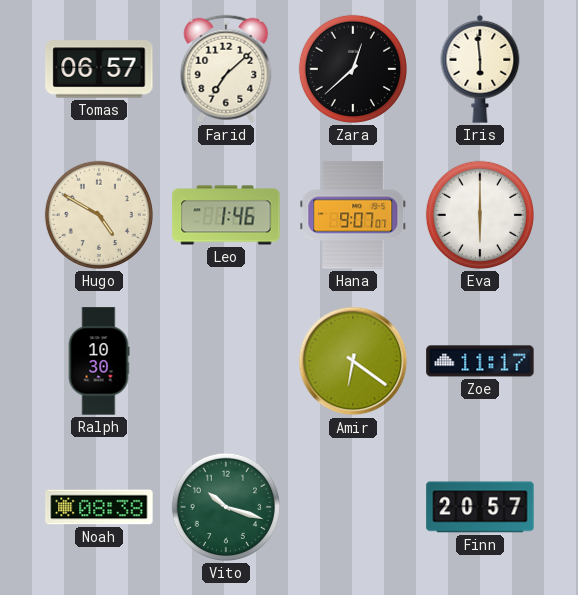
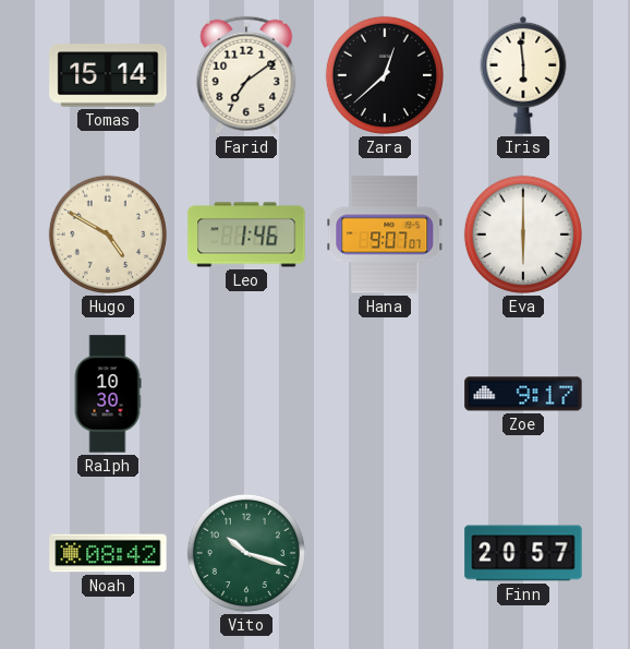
Tomas: 06:57 -> 15:14
Farid: 7:08 -> 7:09
Amir: 6:21 -> none
Zoe: 11:17 -> 9:17
Noah: 08:38 -> 08:42
